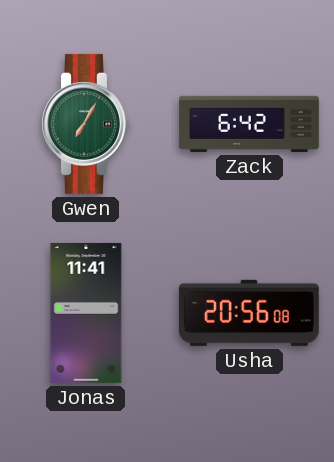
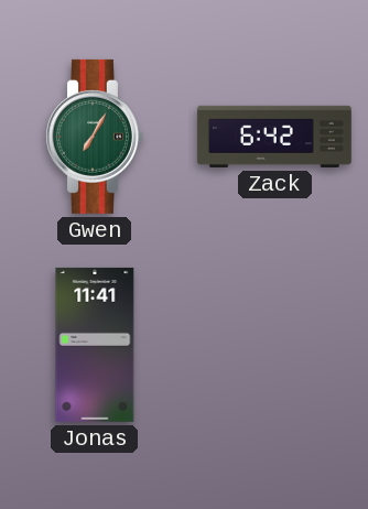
Usha: 20:56 -> none
